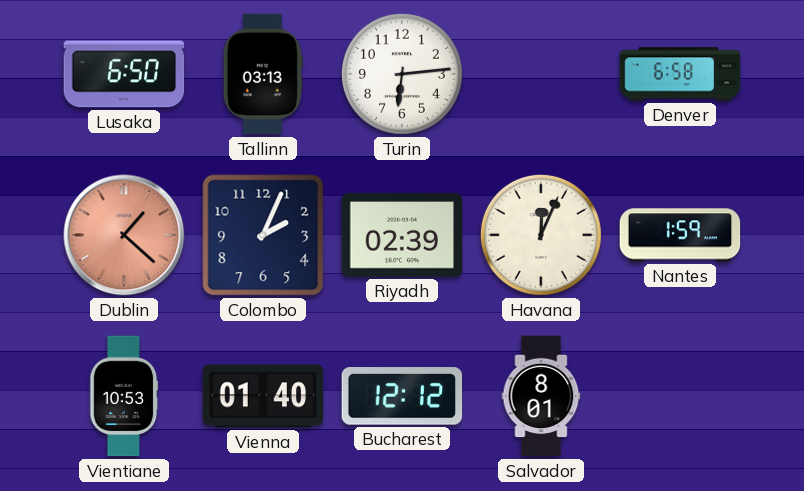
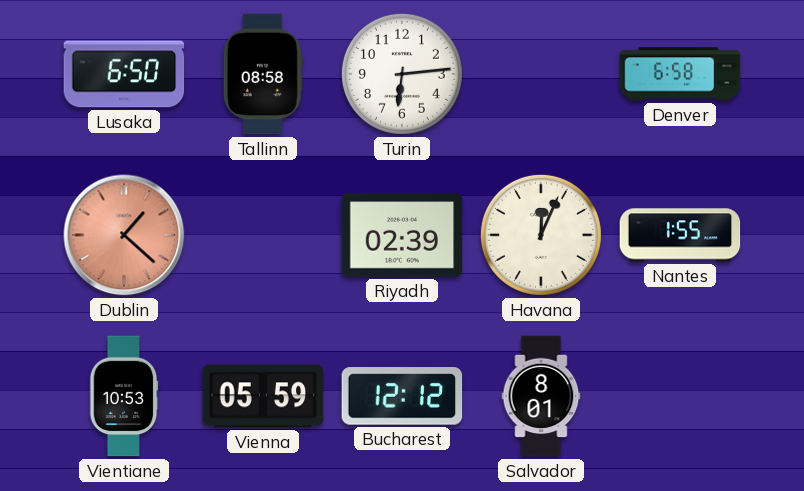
Tallinn: 03:13 -> 08:58
Colombo: 2:04 -> none
Nantes: 1:59 -> 1:55
Vienna: 01:40 -> 05:59
